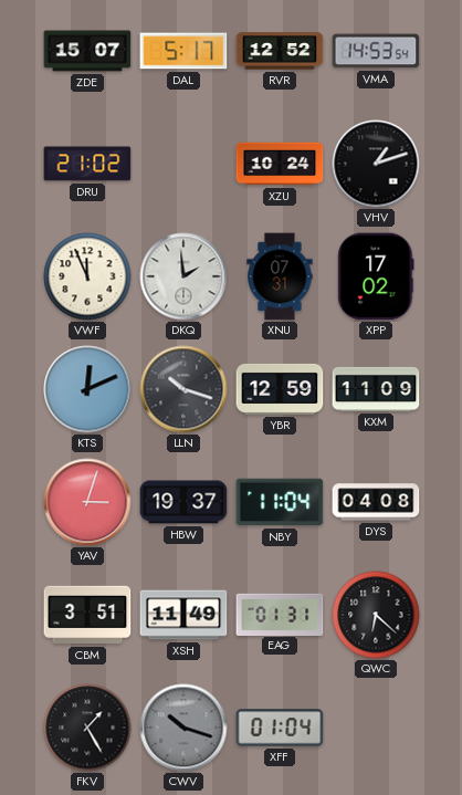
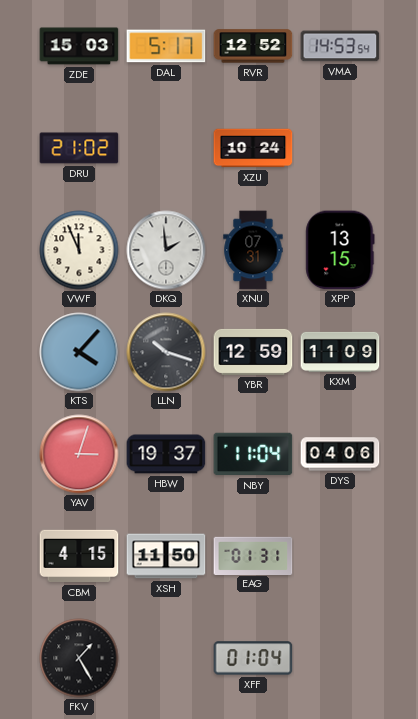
ZDE: 15:07 -> 15:03
VHV: 1:12 -> none
XPP: 17:02 -> 13:15
KTS: 12:11 -> 4:07
DYS: 04:08 -> 04:06
CBM: 3:51 -> 4:15
XSH: 11:49 -> 11:50
QWC: 6:22 -> none
CWV: 10:18 -> none
